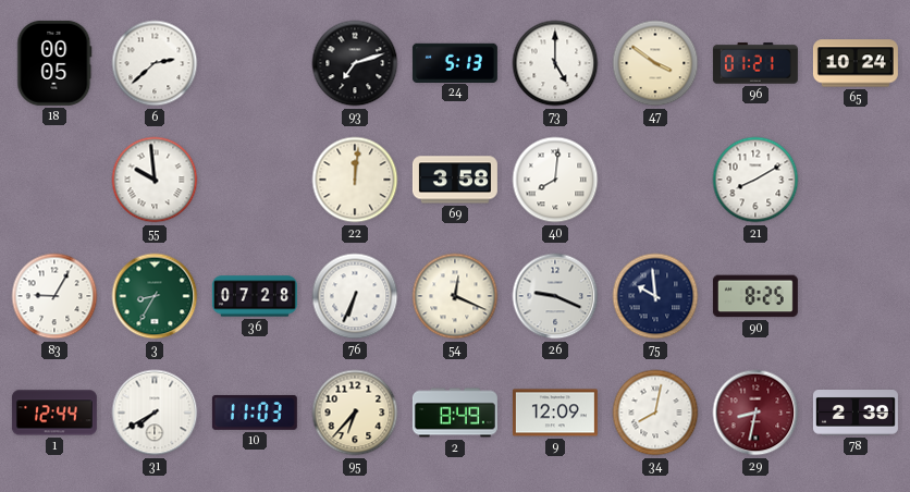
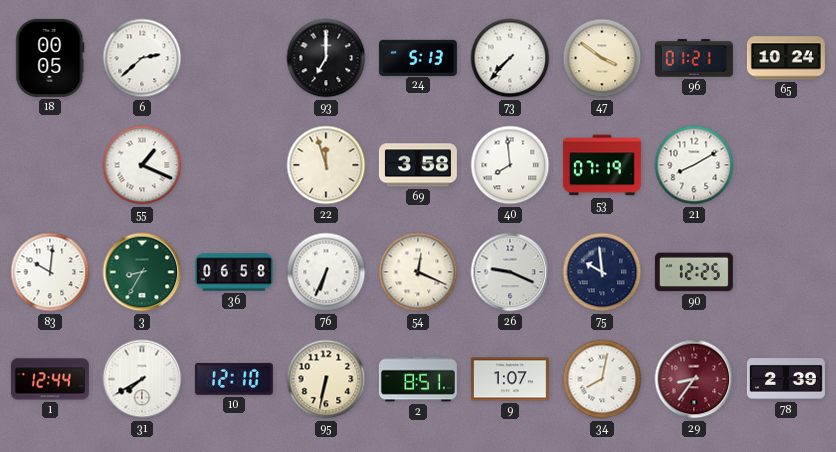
93: 7:12 -> 7:00
73: 5:00 -> 7:37
55: 9:59 -> 1:19
22: 12:01 -> 11:57
40: 8:01 -> 7:59
53: none -> 07:19
83: 9:05 -> 10:01
36: 07:28 -> 06:58
90: 8:25 -> 12:25
10: 11:03 -> 12:10
95: 6:37 -> 6:32
2: 8:49 -> 8:51
9: 12:09 -> 1:07
29: 8:32 -> 8:36
